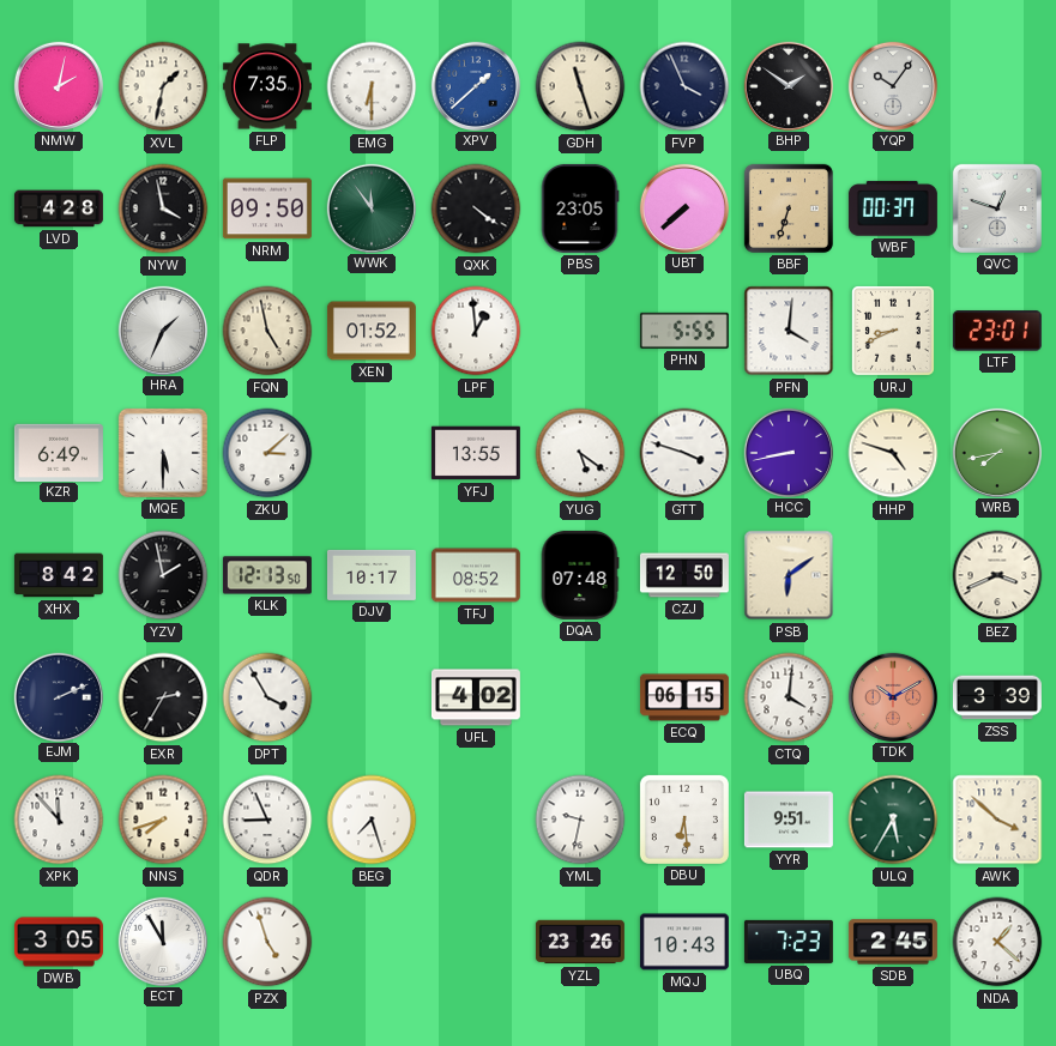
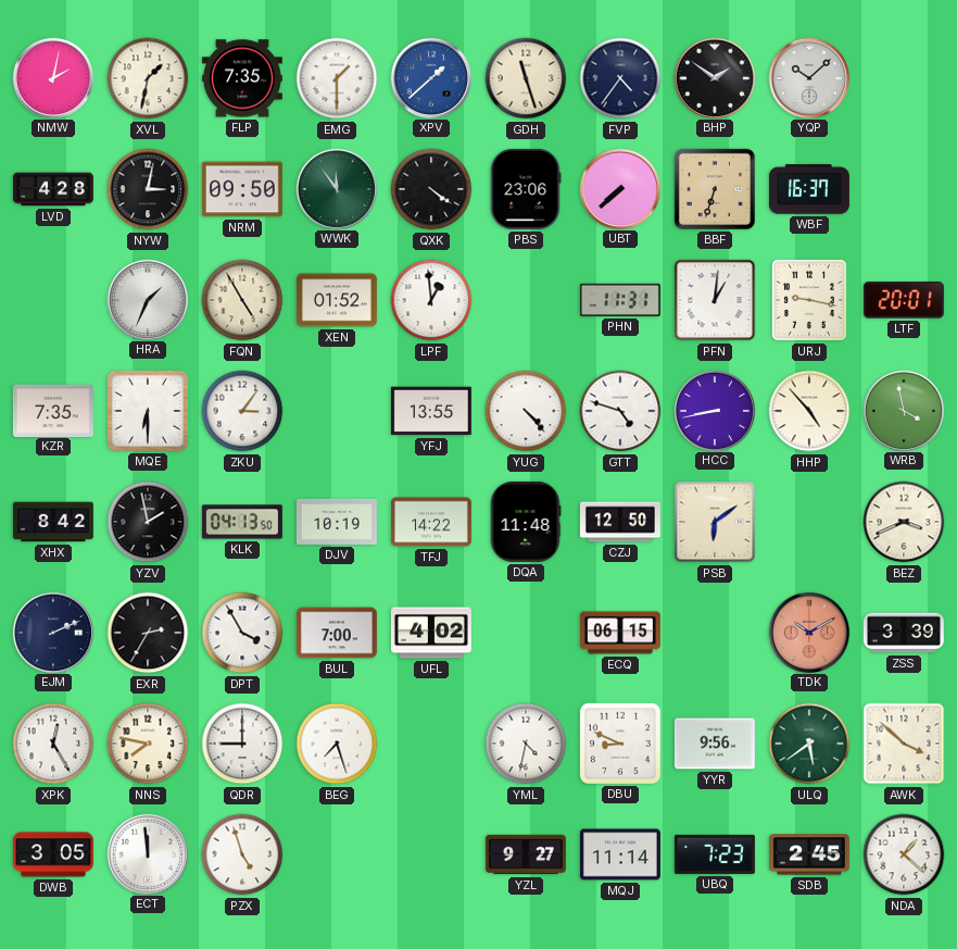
EMG: 6:30 -> 1:30
FVP: 3:56 -> 4:36
YQP: 10:06 -> 10:08
NYW: 3:58 -> 3:02
PBS: 23:05 -> 23:06
WBF: 00:37 -> 16:37
QVC: 12:48 -> none
FQN: 4:58 -> 4:55
PHN: 5:55 -> 11:31
PFN: 4:01 -> 1:01
URJ: 8:41 -> 9:17
LTF: 23:01 -> 20:01
KZR: 6:49 -> 7:35
MQE: 5:30 -> 6:30
ZKU: 3:08 -> 3:06
YUG: 5:21 -> 4:23
GTT: 3:48 -> 4:48
HHP: 4:48 -> 4:53
WRB: 7:43 -> 3:58
KLK: 12:13 -> 04:13
DJV: 10:17 -> 10:19
TFJ: 08:52 -> 14:22
DQA: 07:48 -> 11:48
BUL: none -> 7:00
CTQ: 4:01 -> none
XPK: 11:53 -> 12:25
NNS: 7:42 -> 7:47
QDR: 8:56 -> 9:00
YML: 9:32 -> 4:32
DBU: 6:29 -> 8:49
YYR: 9:51 -> 9:56
ULQ: 5:35 -> 5:39
ECT: 11:55 -> 11:59
YZL: 23:26 -> 9:27
MQJ: 10:43 -> 11:14
